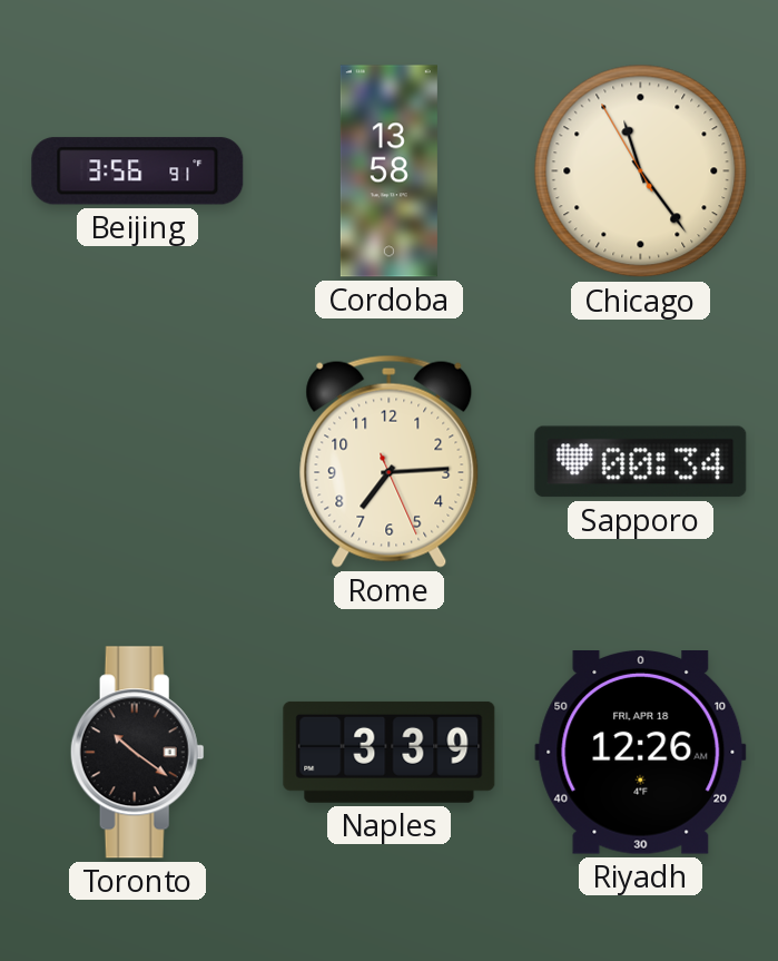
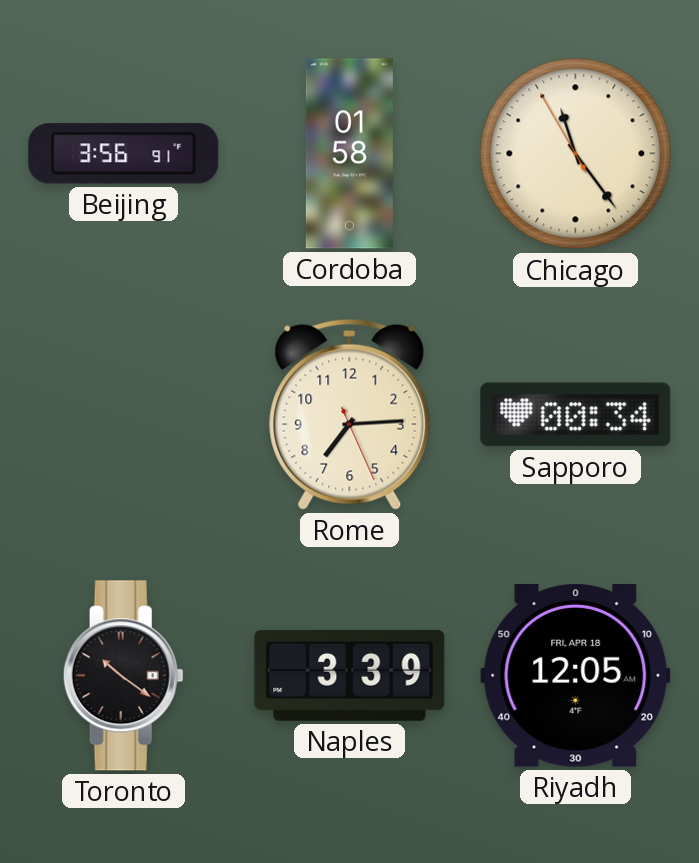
Cordoba: 13:58 -> 01:58
Riyadh: 12:26 -> 12:05
